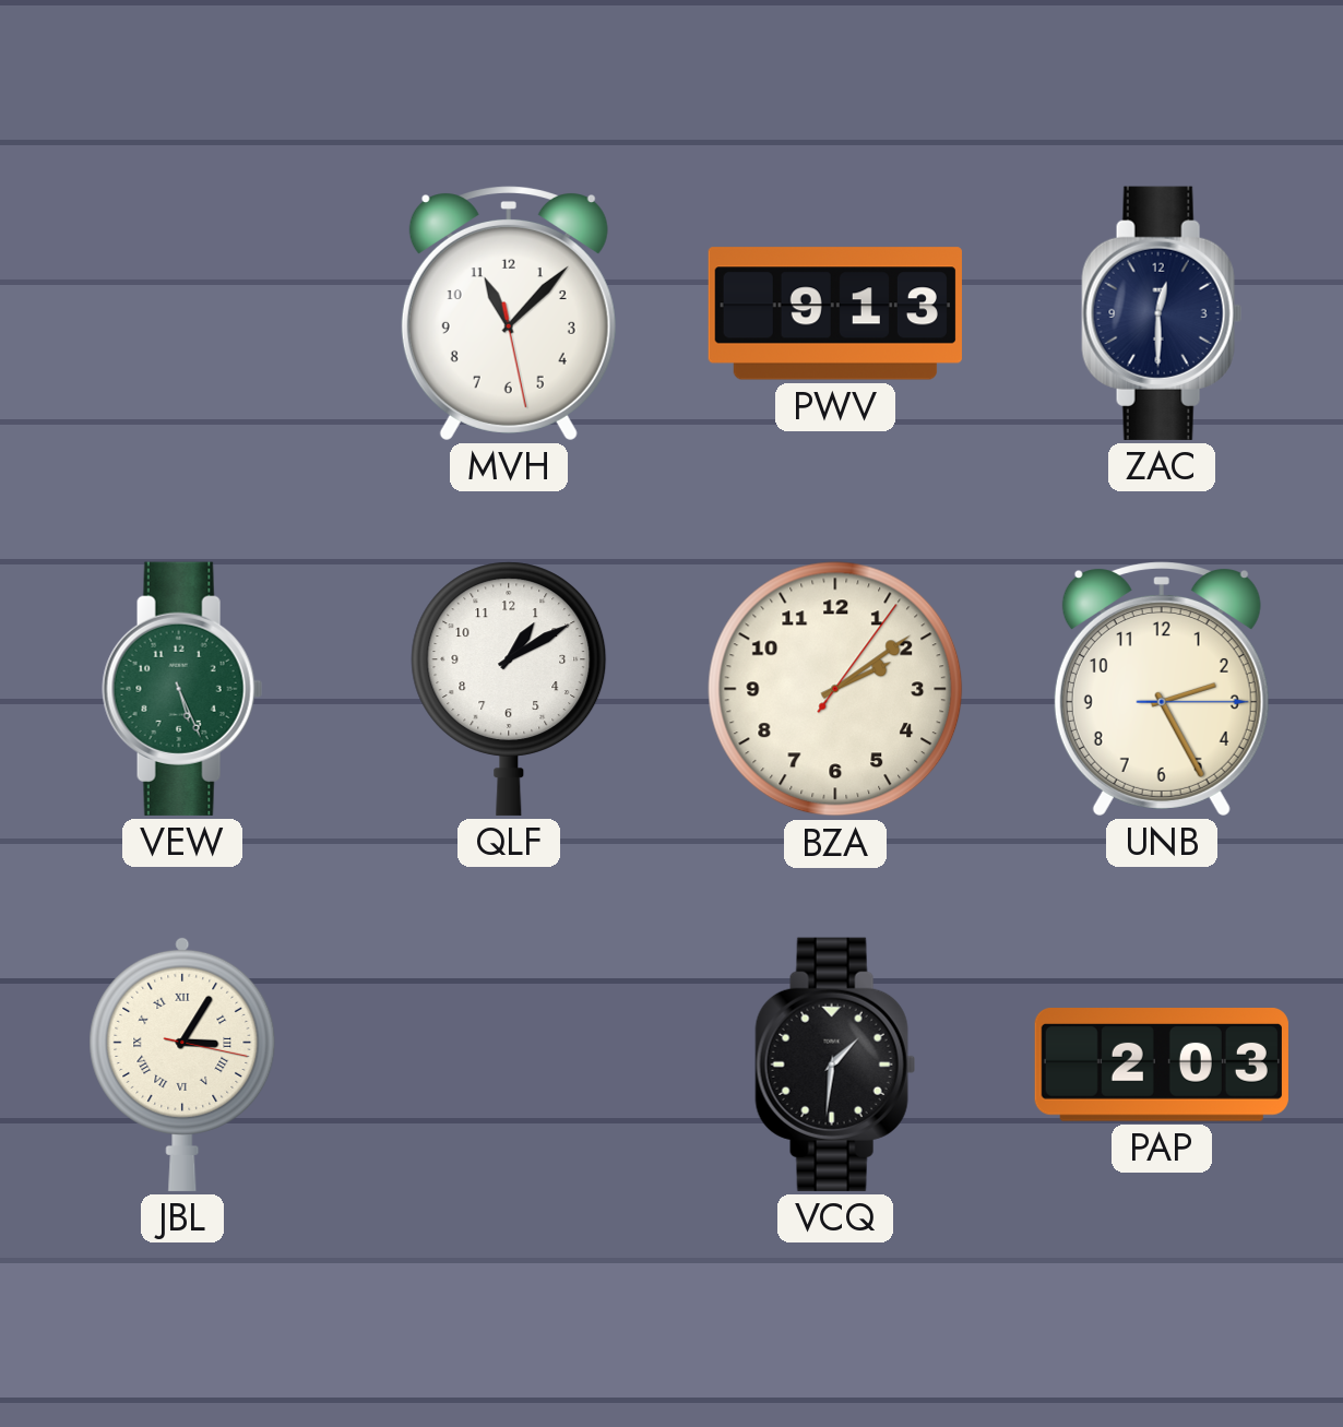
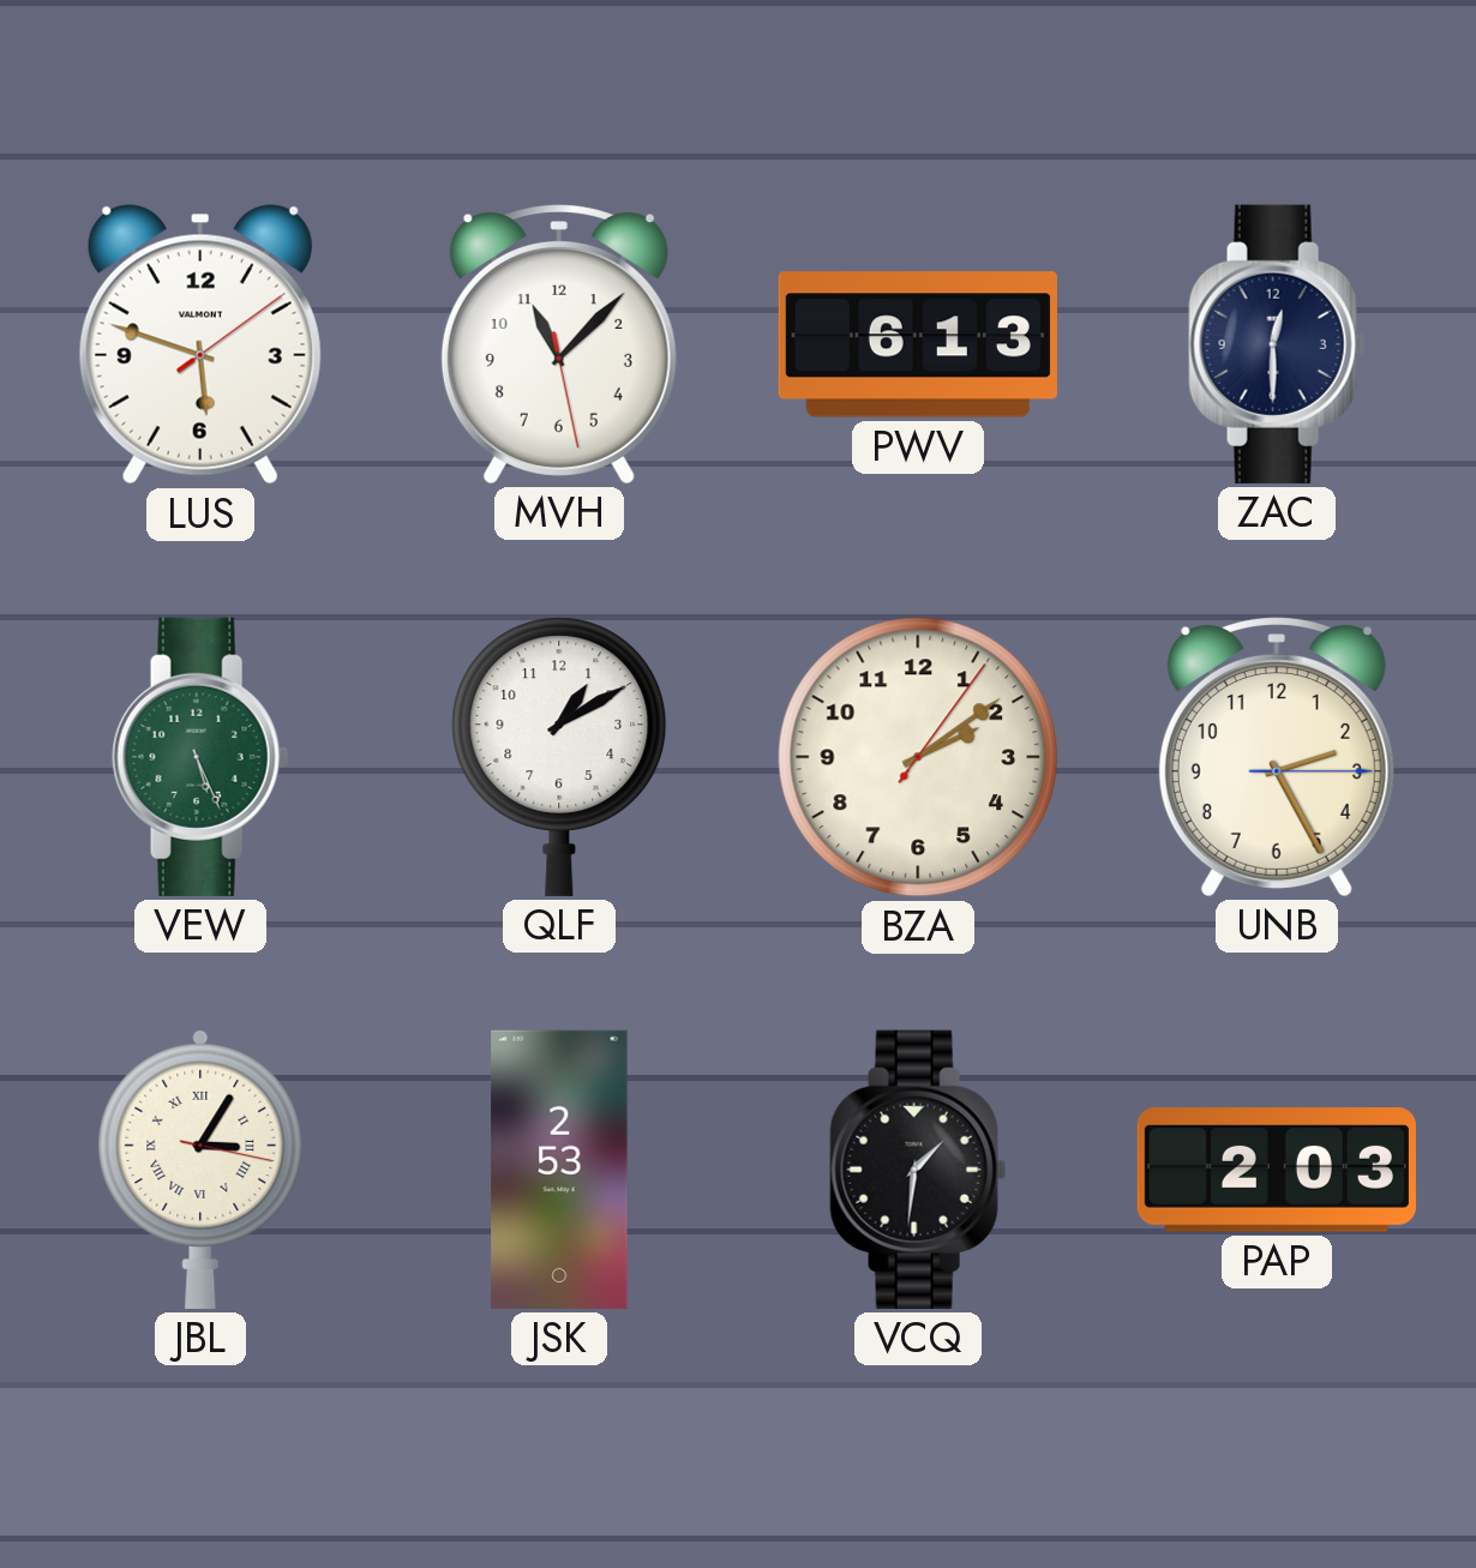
LUS: none -> 5:48
PWV: 9:13 -> 6:13
JSK: none -> 2:53
